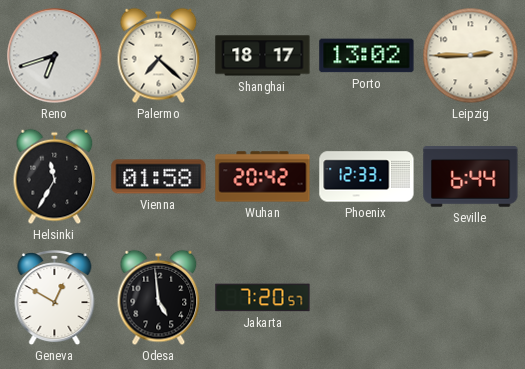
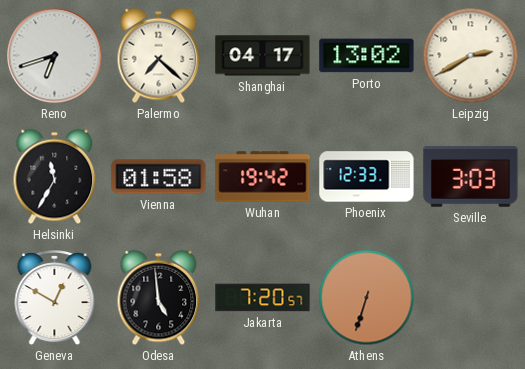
Shanghai: 18:17 -> 04:17
Leipzig: 2:45 -> 2:40
Wuhan: 20:42 -> 19:42
Seville: 6:44 -> 3:03
Athens: none -> 6:33
